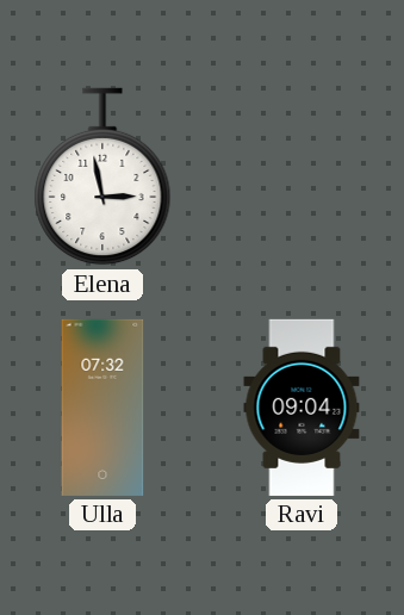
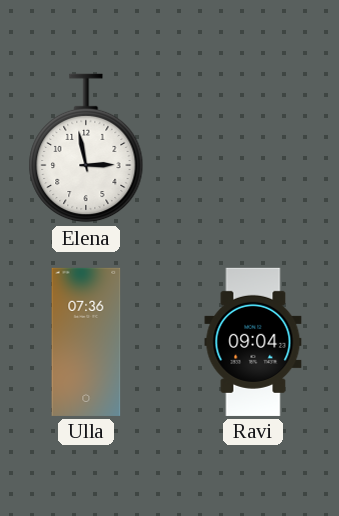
Ulla: 07:32 -> 07:36
